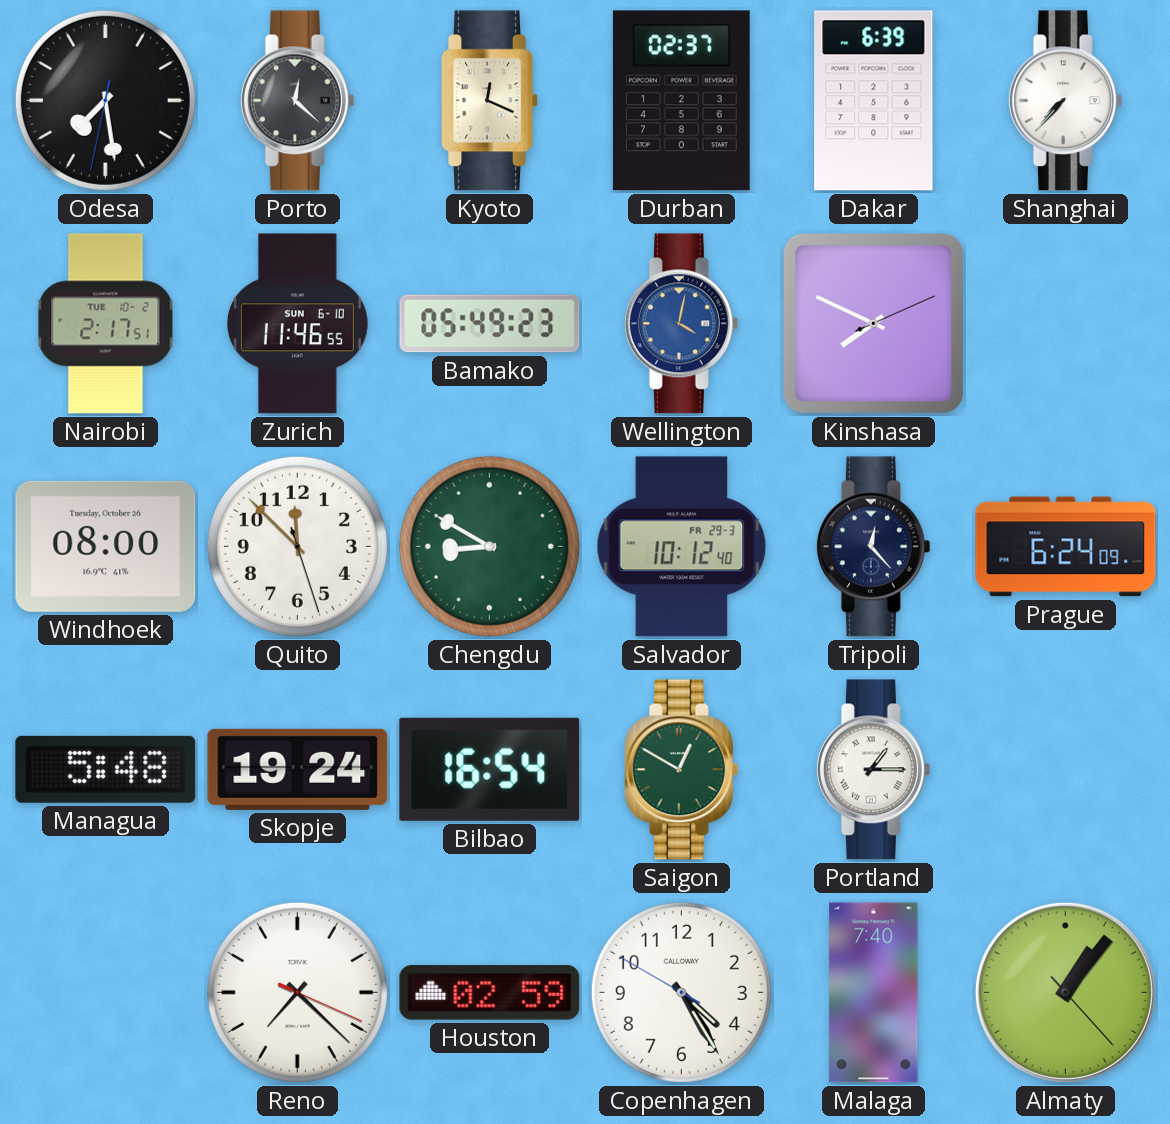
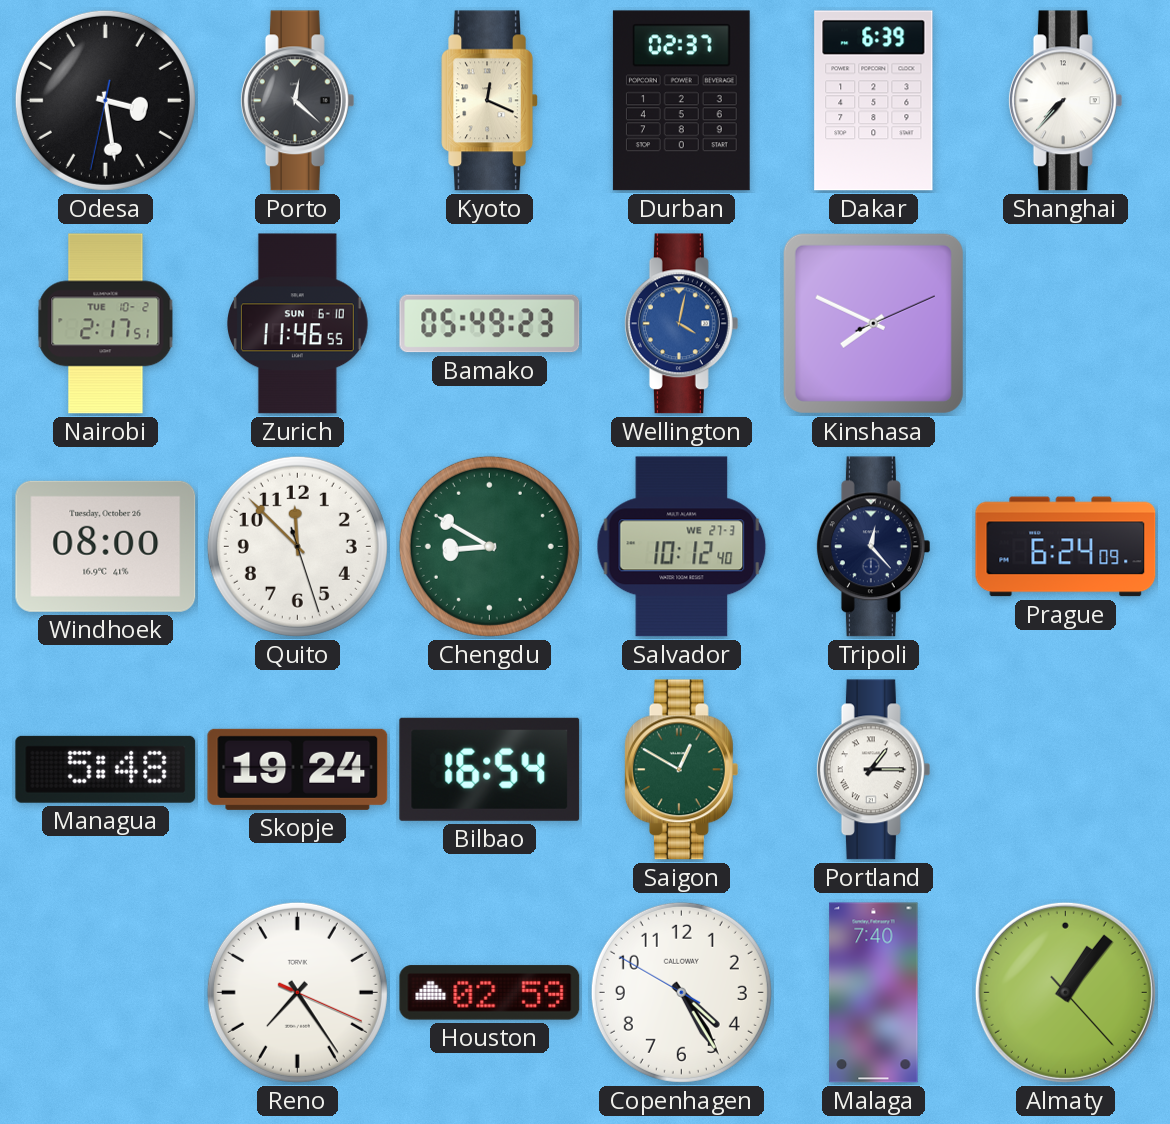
Odesa: 7:28 -> 3:28
Salvador date: FR 29-3 -> WE 27-3
Reno: 7:22 -> 7:24
